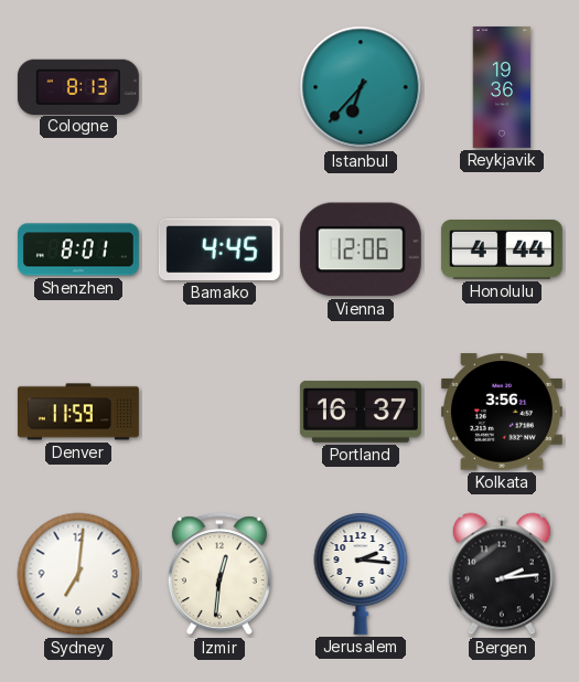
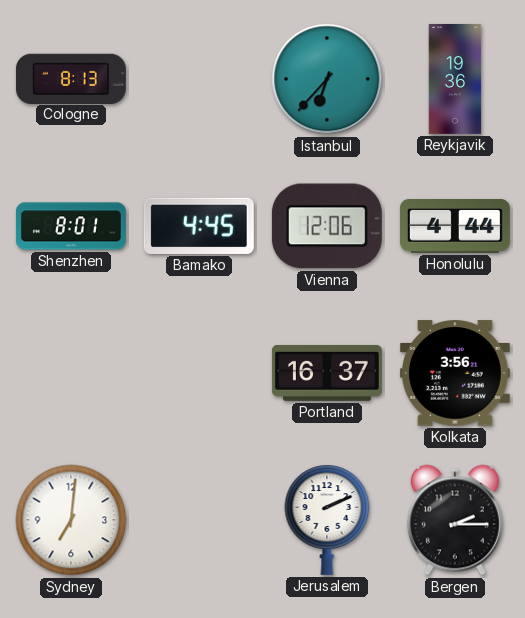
Denver: 11:59 -> none
Izmir: 12:31 -> none
Jerusalem: 2:16 -> 2:11
Bergen: 2:14 -> 2:15
